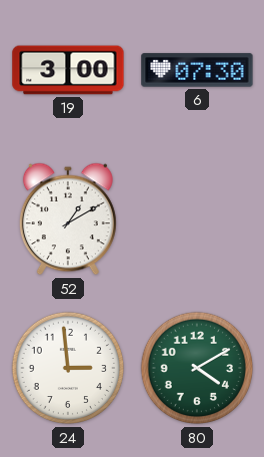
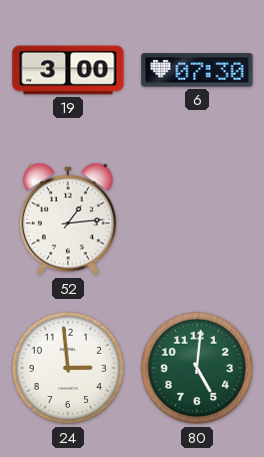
52: 1:10 -> 1:14
80: 4:10 -> 5:01
